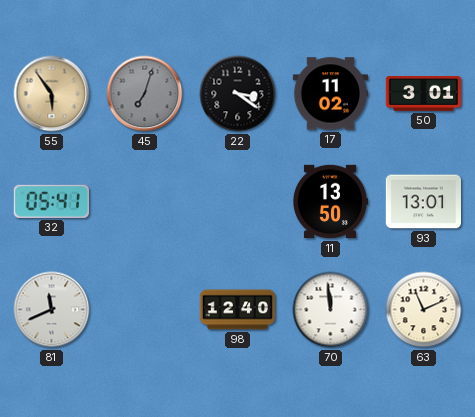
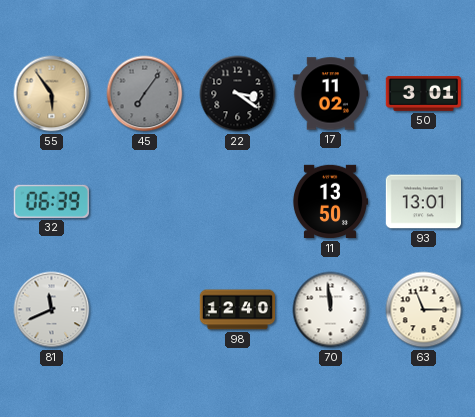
45: 7:03 -> 7:06
32: 05:41 -> 06:39
63: 11:11 -> 11:15
